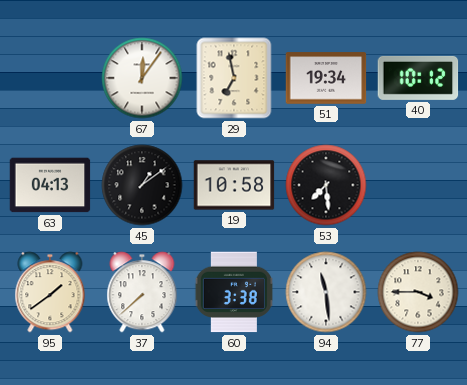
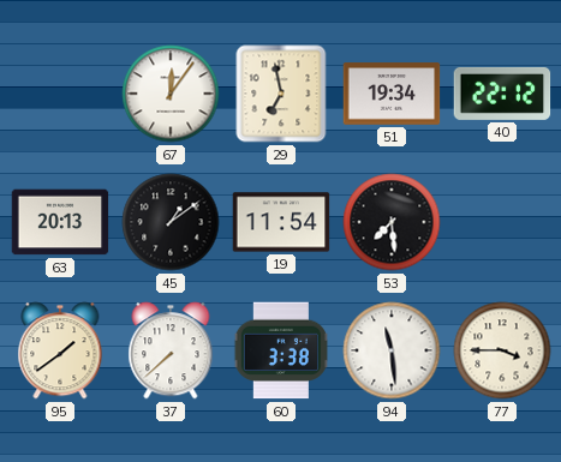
40: 10:12 -> 22:12
63: 04:13 -> 20:13
19: 10:58 -> 11:54
